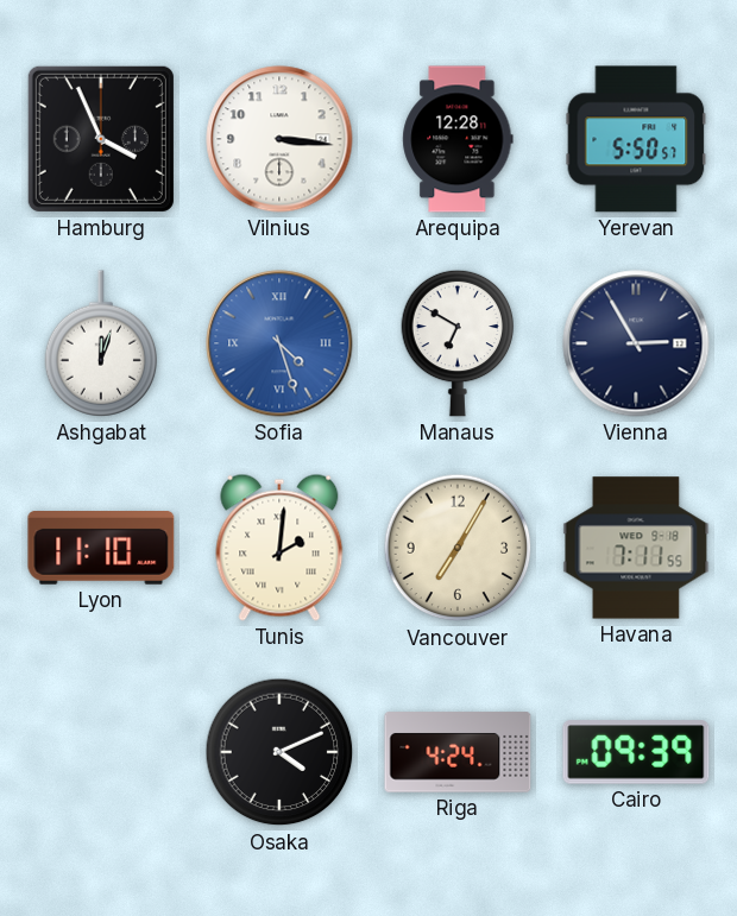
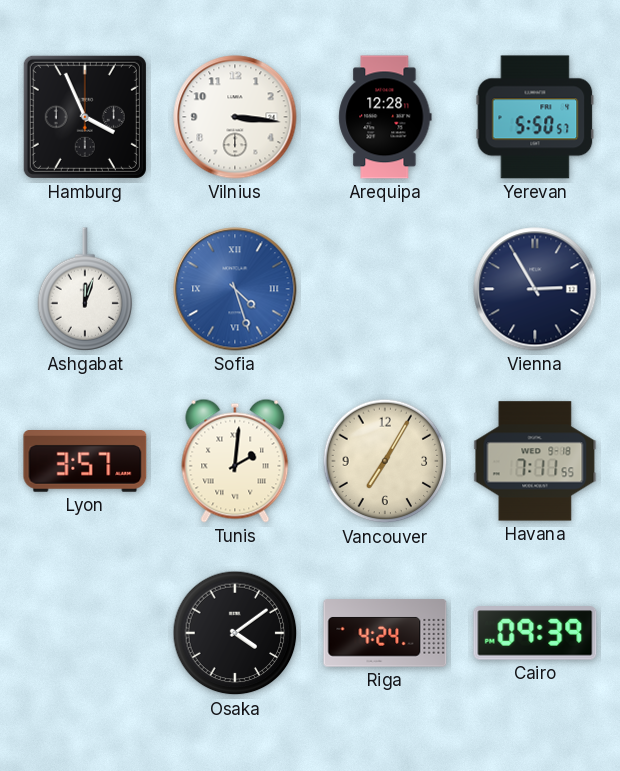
Manaus: 6:50 -> none
Lyon: 11:10 -> 3:57
Osaka: 4:11 -> 4:09
